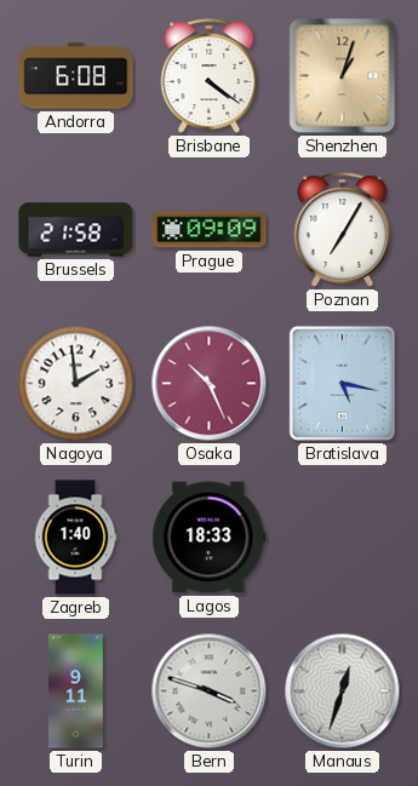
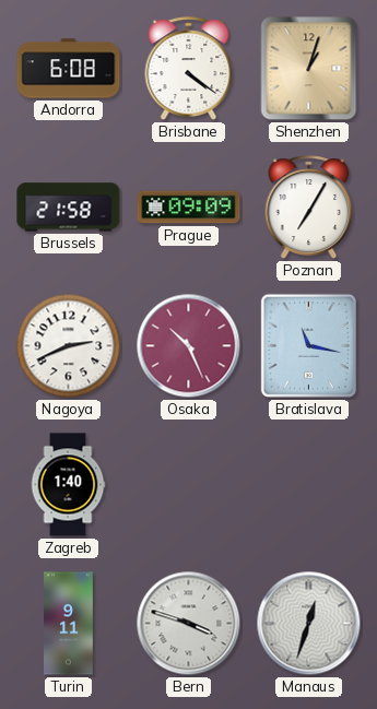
Nagoya: 1:59 -> 2:41
Bratislava: 5:17 -> 11:17
Lagos: 18:33 -> none
